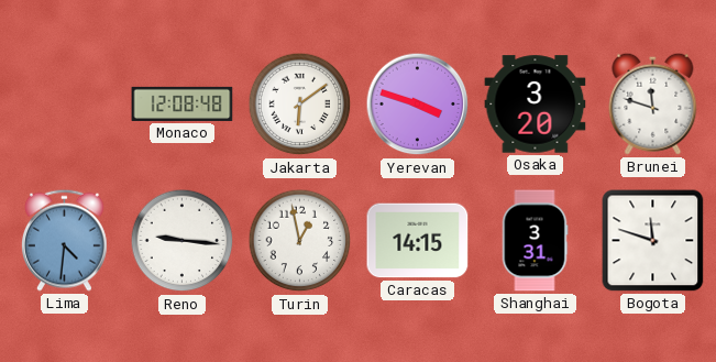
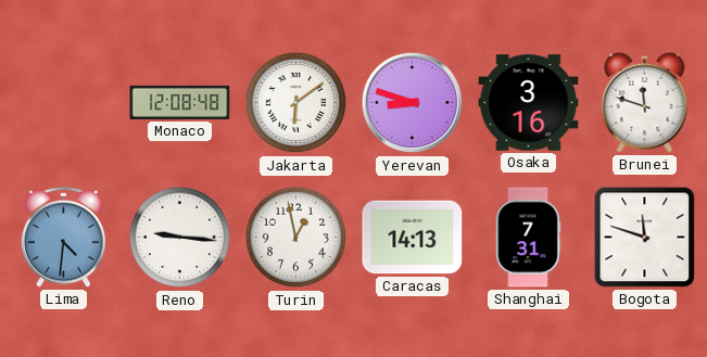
Yerevan: 3:48 -> 8:48
Osaka: 3:20 -> 3:16
Caracas: 14:15 -> 14:13
Shanghai: 3:31 -> 7:31
